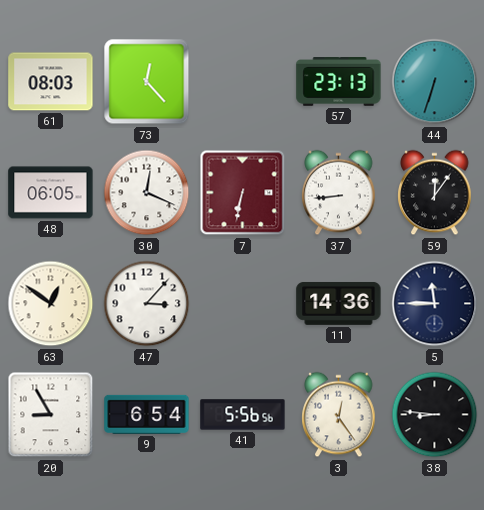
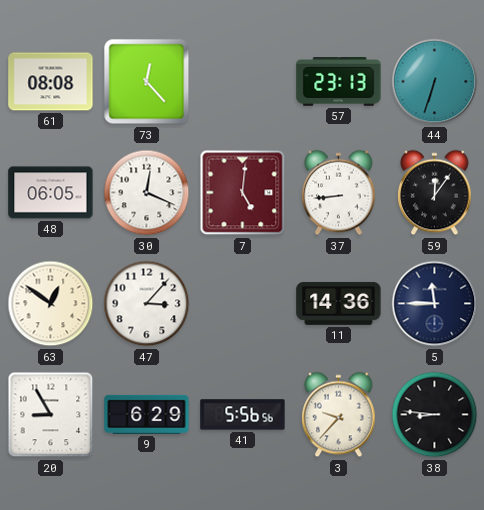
61: 08:03 -> 08:08
7: 6:32 -> 5:01
9: 6:54 -> 6:29
3: 12:24 -> 9:37
